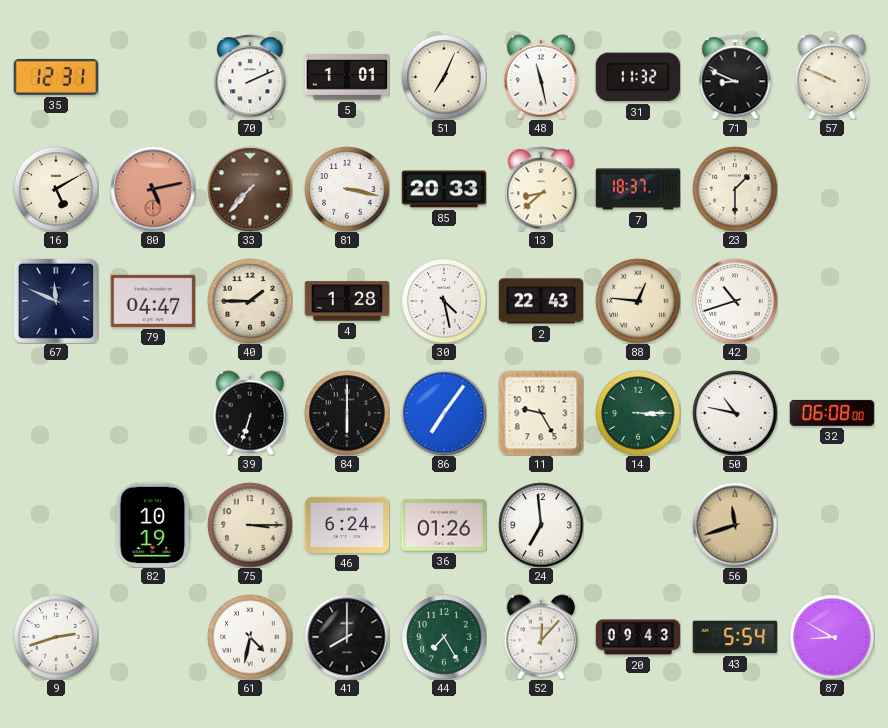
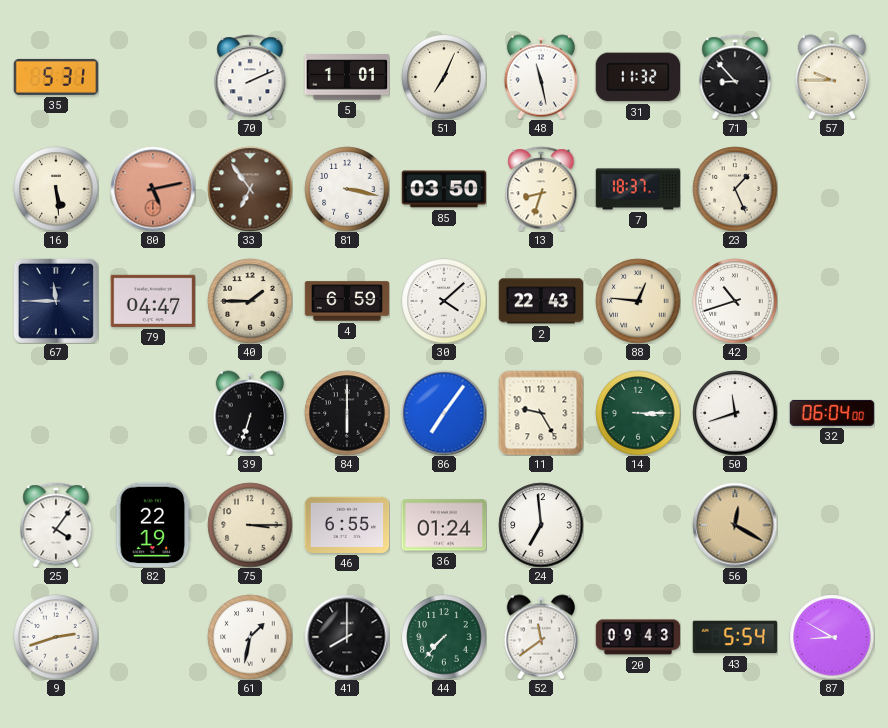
35: 12:31 -> 5:31
71: 8:49 -> 8:53
57: 9:49 -> 9:45
16: 5:10 -> 5:29
33: 7:37 -> 6:54
85: 20:33 -> 03:50
13: 8:38 -> 8:33
23: 1:30 -> 1:26
67: 11:49 -> 11:45
4: 1:28 -> 6:59
30: 4:28 -> 4:08
50: 10:47 -> 11:42
32: 06:08 -> 06:04
25: none -> 4:06
82: 10:19 -> 22:19
46: 6:24 -> 6:55
36: 01:26 -> 01:24
56: 11:42 -> 12:20
61: 4:32 -> 1:32
44: 7:25 -> 7:37
52: 12:07 -> 11:39
